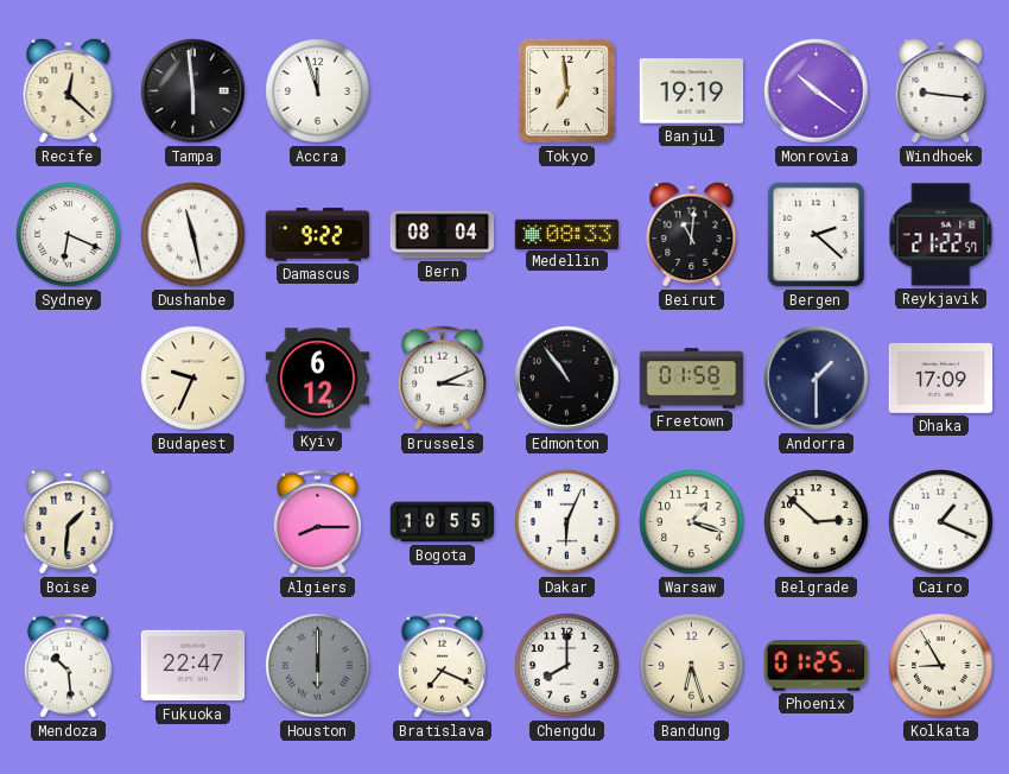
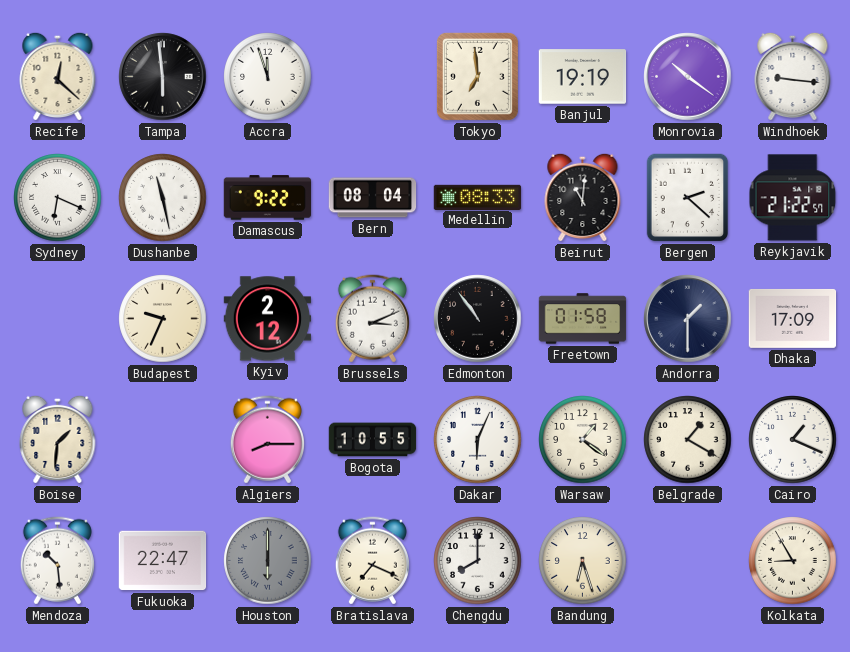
Kyiv: 6:12 -> 2:12
Warsaw: 1:18 -> 1:21
Belgrade: 2:52 -> 1:20
Phoenix: 01:25 -> none
